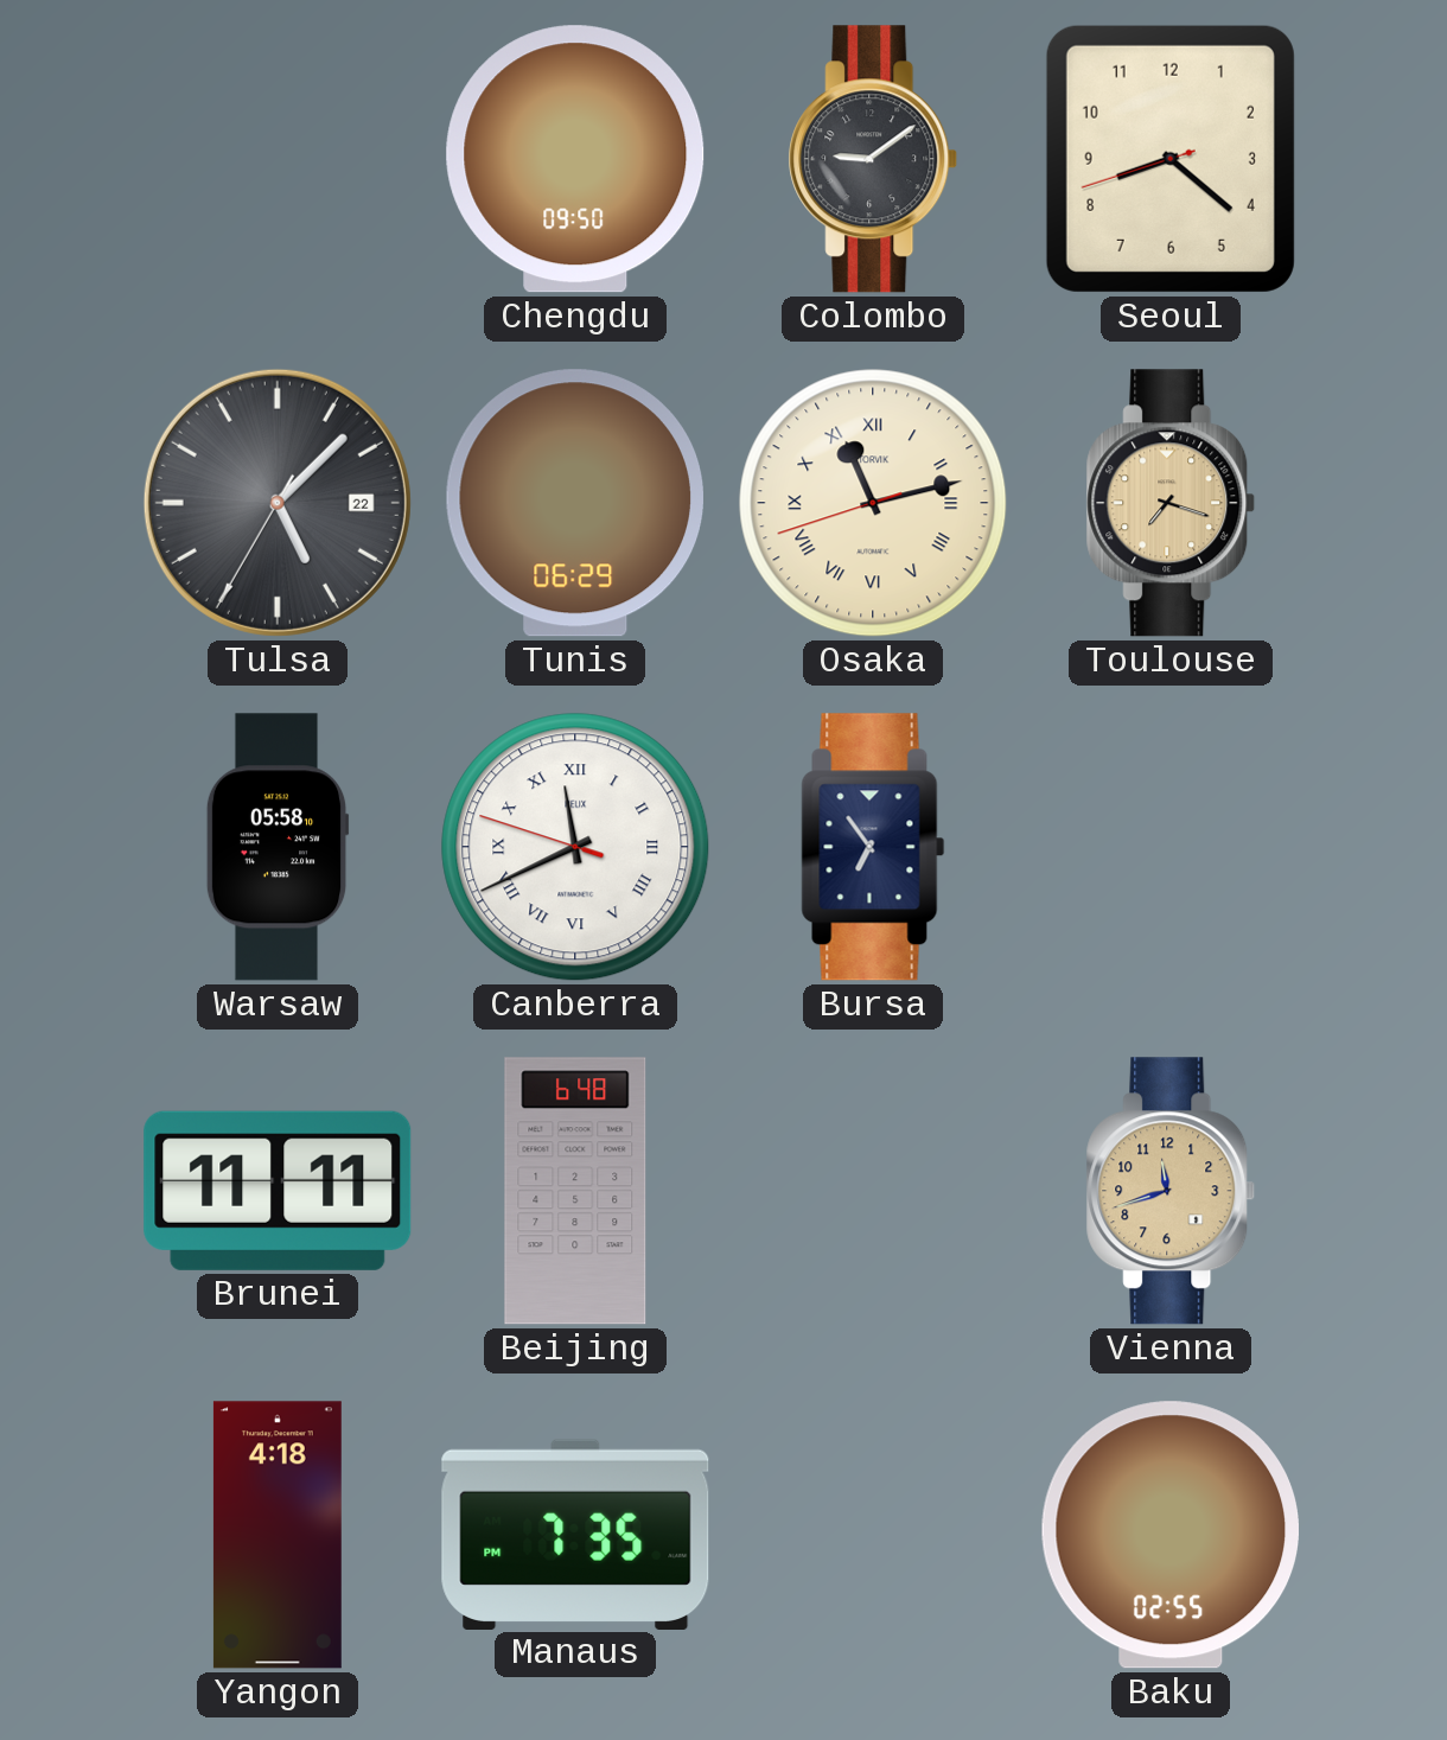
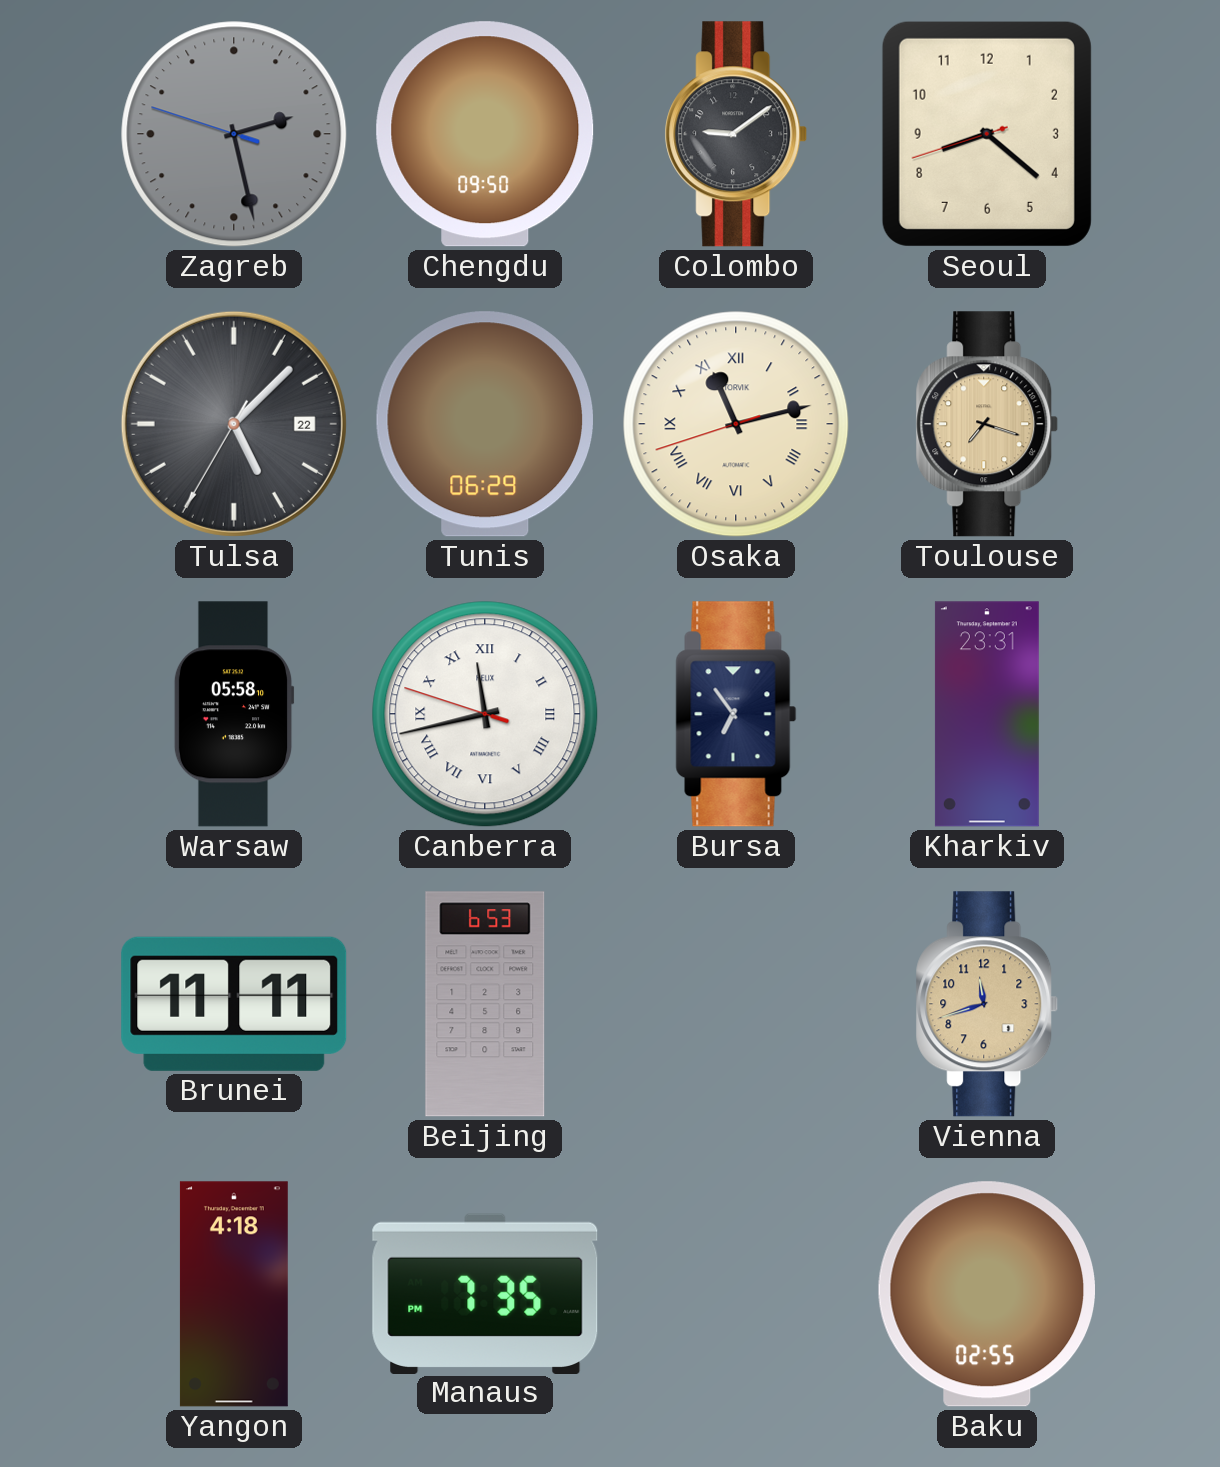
Zagreb: none -> 2:27
Canberra: 11:40 -> 11:42
Kharkiv: none -> 23:31
Beijing: 6:48 -> 6:53
